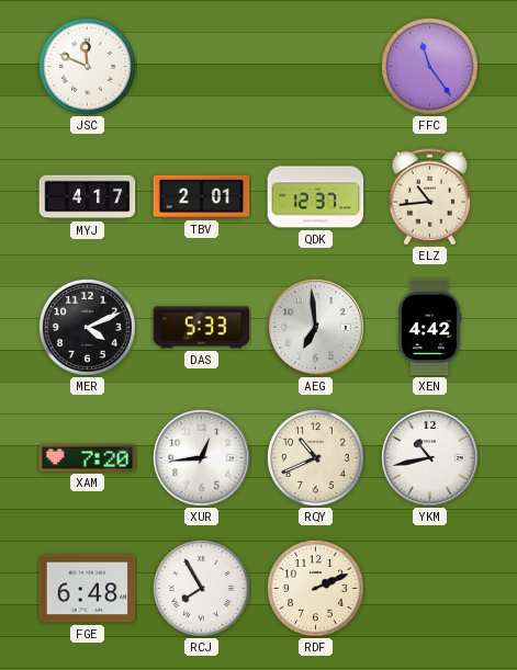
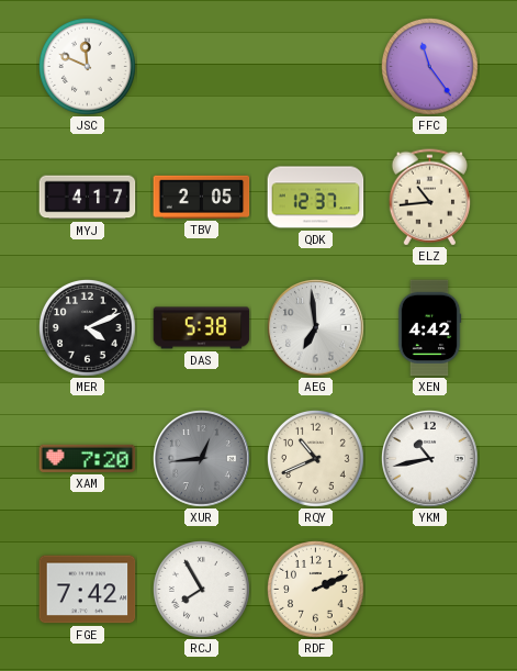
TBV: 2:01 -> 2:05
DAS: 5:33 -> 5:38
XUR dial: white -> grey
FGE: 6:48 -> 7:42
